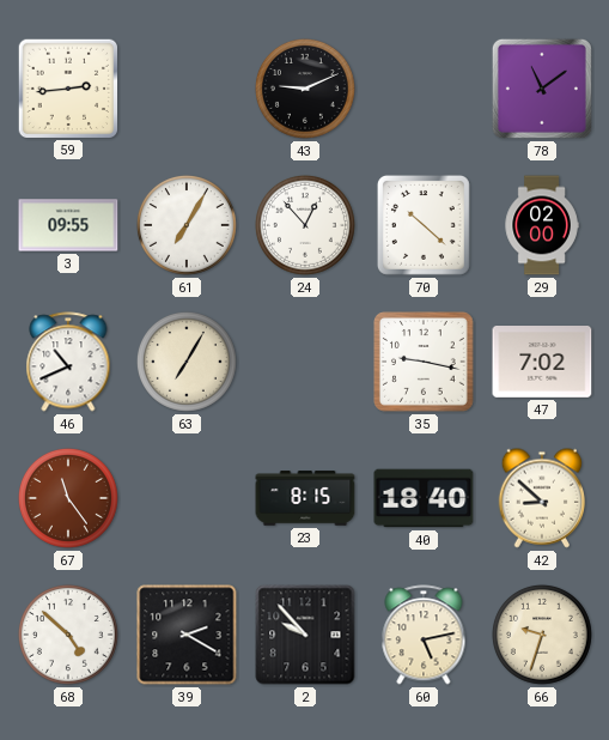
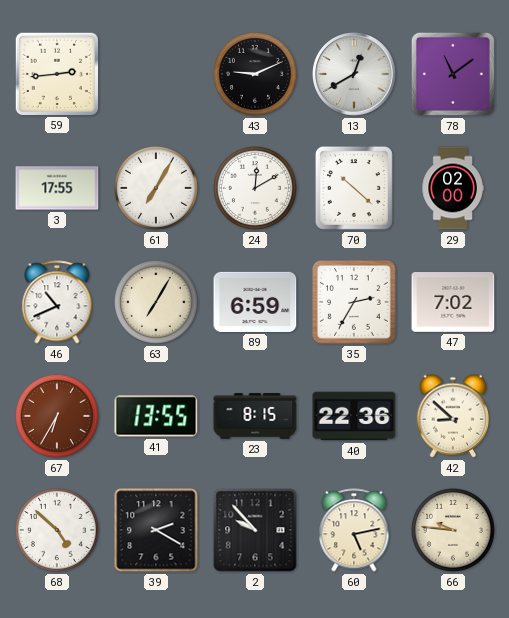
13: none -> 12:40
3: 09:55 -> 17:55
24: 12:53 -> 12:10
89: none -> 6:59
35: 9:17 -> 2:35
67: 11:24 -> 6:35
41: none -> 13:55
40: 18:40 -> 22:36
66: 9:33 -> 9:46
